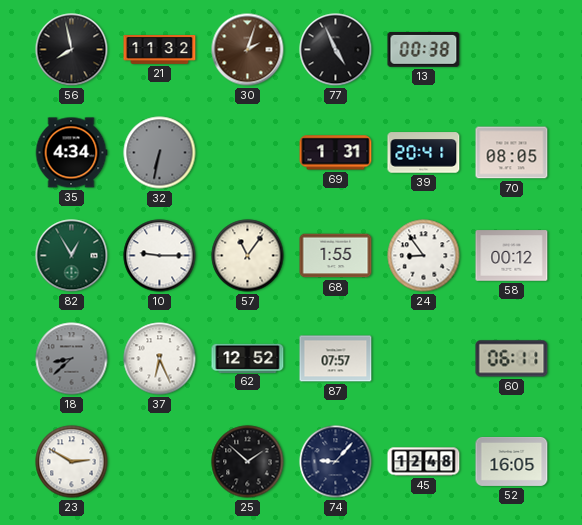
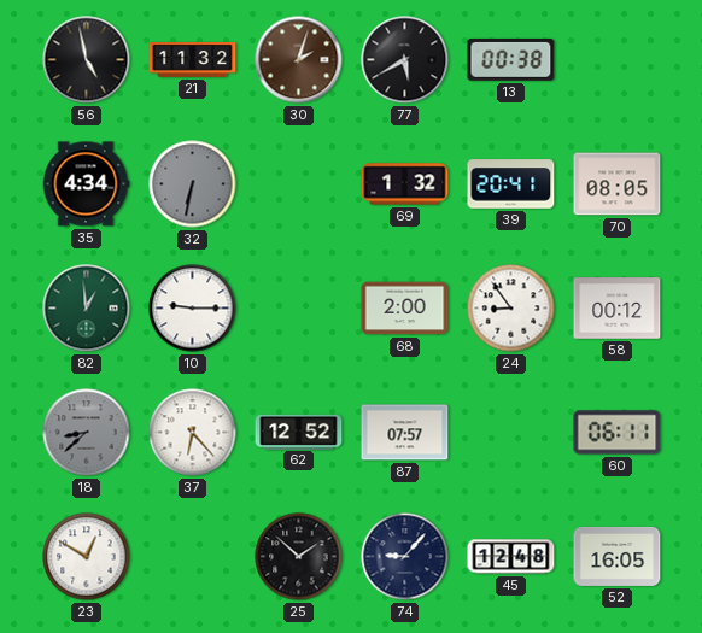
56: 7:58 -> 4:58
77: 4:56 -> 5:40
69: 1:31 -> 1:32
82: 12:55 -> 12:59
57: 11:06 -> none
68: 1:55 -> 2:00
37: 6:26 -> 6:23
23: 2:50 -> 12:50
